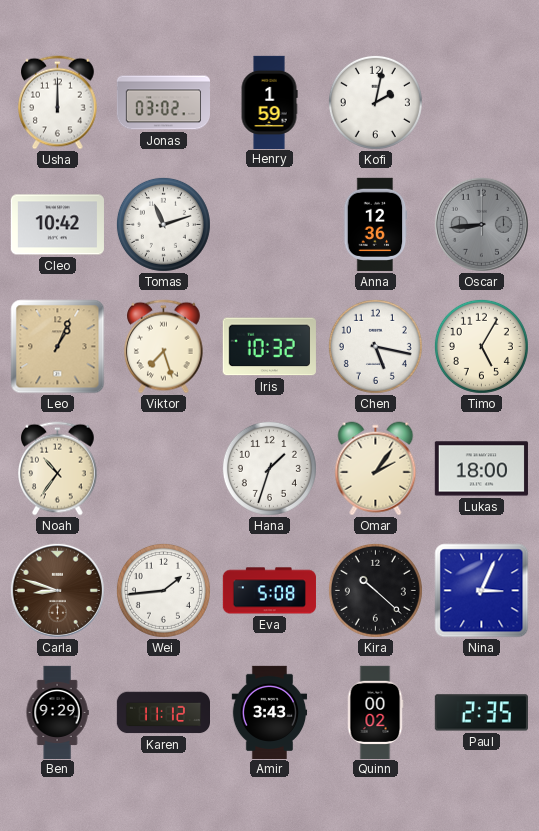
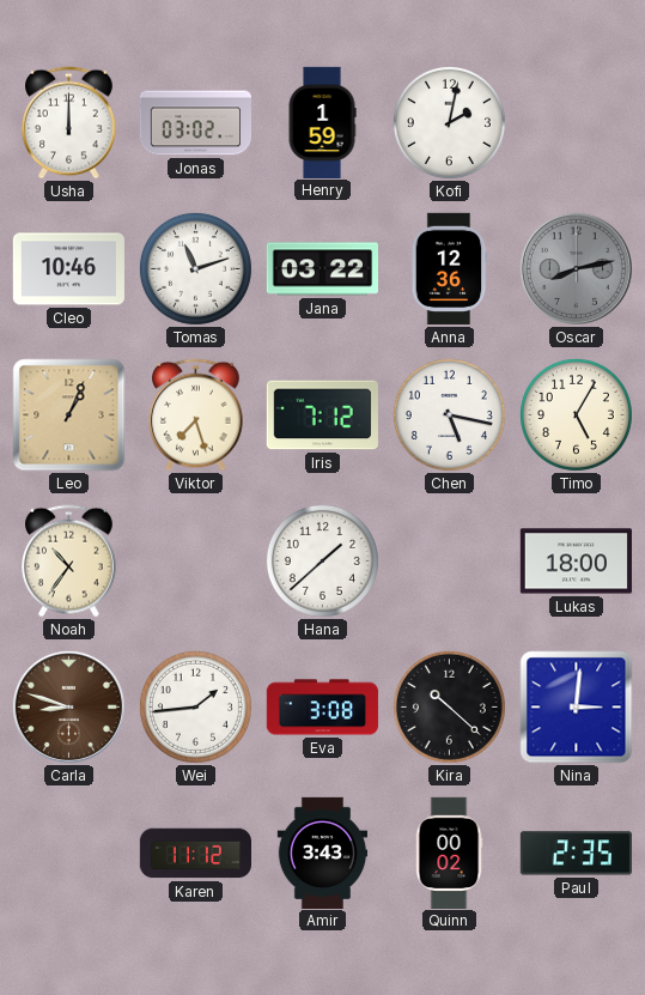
Cleo: 10:42 -> 10:46
Jana: none -> 03:22
Oscar: 8:44 -> 8:13
Iris: 10:32 -> 7:12
Hana: 1:33 -> 1:38
Omar: 2:06 -> none
Eva: 5:08 -> 3:08
Nina: 3:04 -> 3:01
Ben: 9:29 -> none
